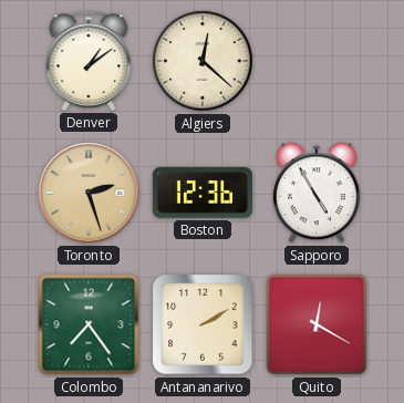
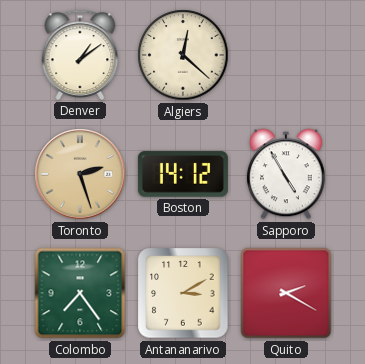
Boston: 12:36 -> 14:12
Antananarivo: 2:10 -> 3:10
Quito: 12:20 -> 2:20
